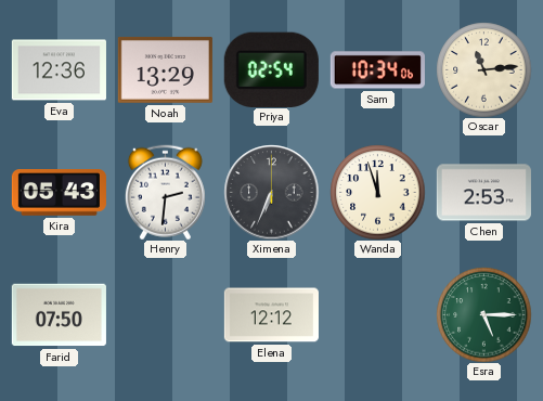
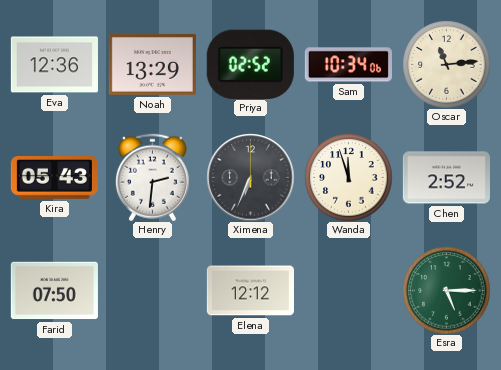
Priya: 02:54 -> 02:52
Chen: 2:53 -> 2:52
